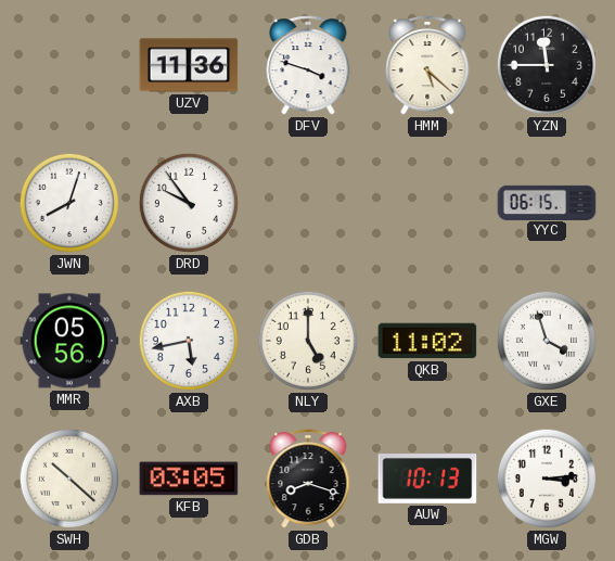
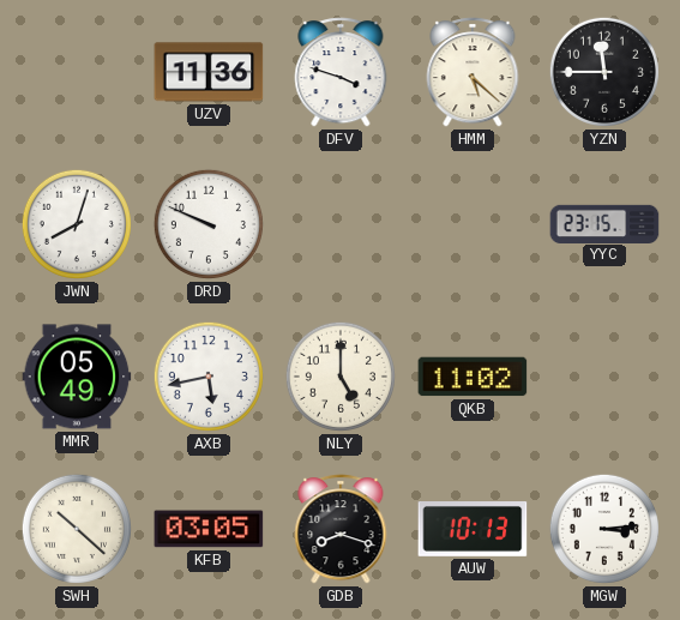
DRD: 9:54 -> 9:49
YYC: 06:15 -> 23:15
MMR: 05:56 -> 05:49
GXE: 3:57 -> none
